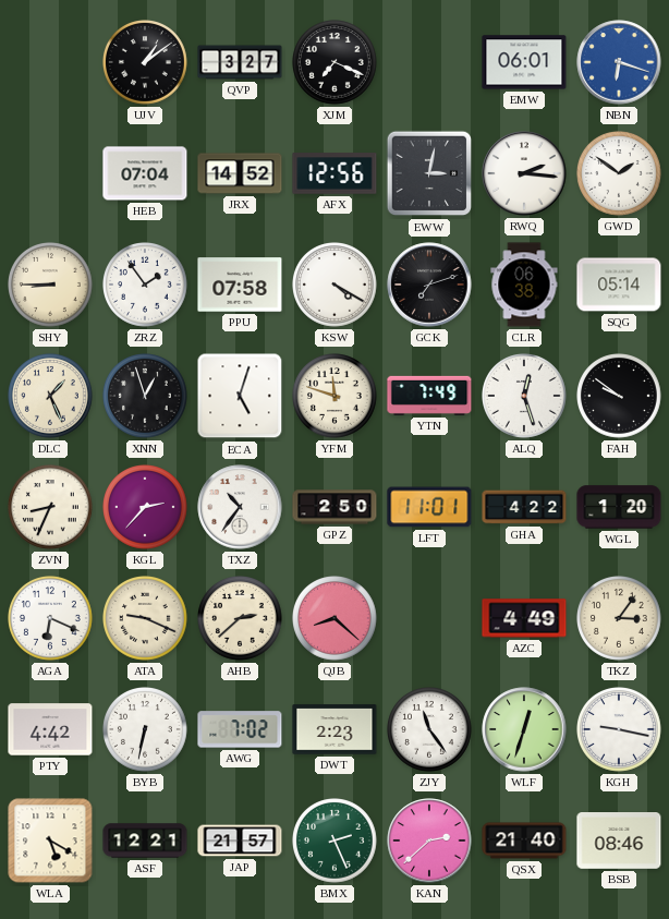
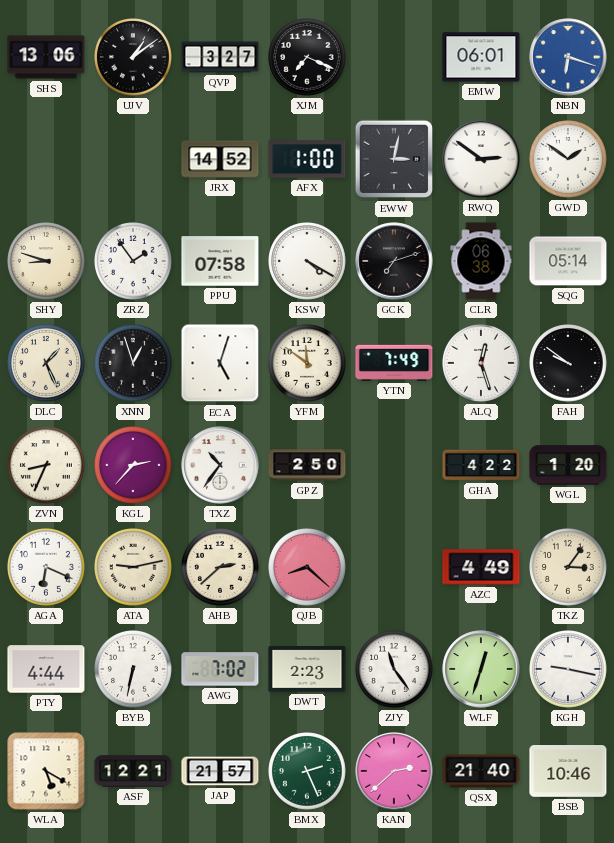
SHS: none -> 13:06
HEB: 07:04 -> none
AFX: 12:56 -> 1:00
RWQ: 2:16 -> 2:51
SHY: 8:45 -> 8:48
YFM: 11:48 -> 11:51
LFT: 11:01 -> none
ATA: 9:19 -> 9:13
PTY: 4:42 -> 4:44
BSB: 08:46 -> 10:46
